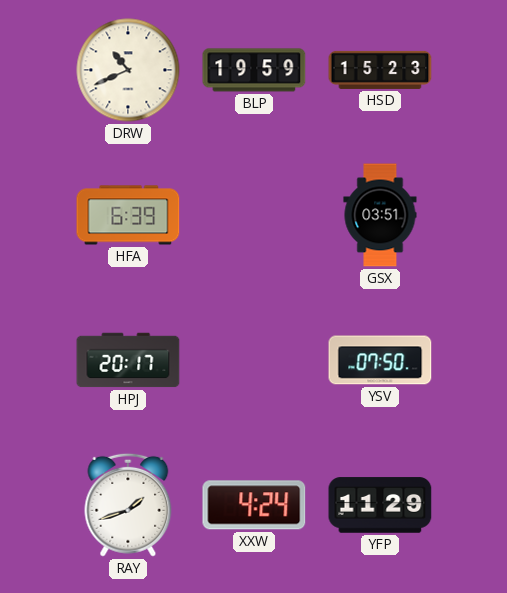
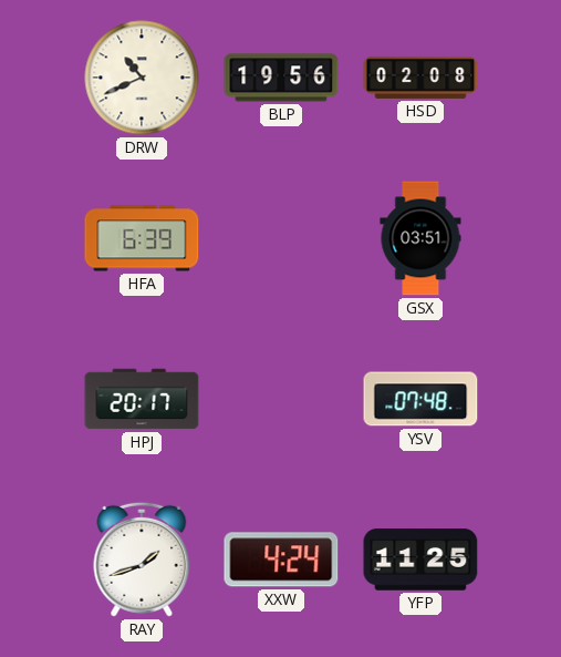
BLP: 19:59 -> 19:56
HSD: 15:23 -> 02:08
YSV: 07:50 -> 07:48
YFP: 11:29 -> 11:25
